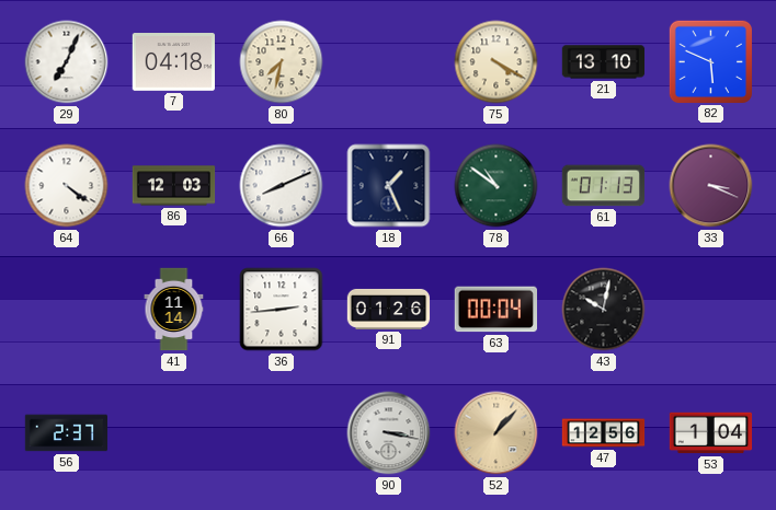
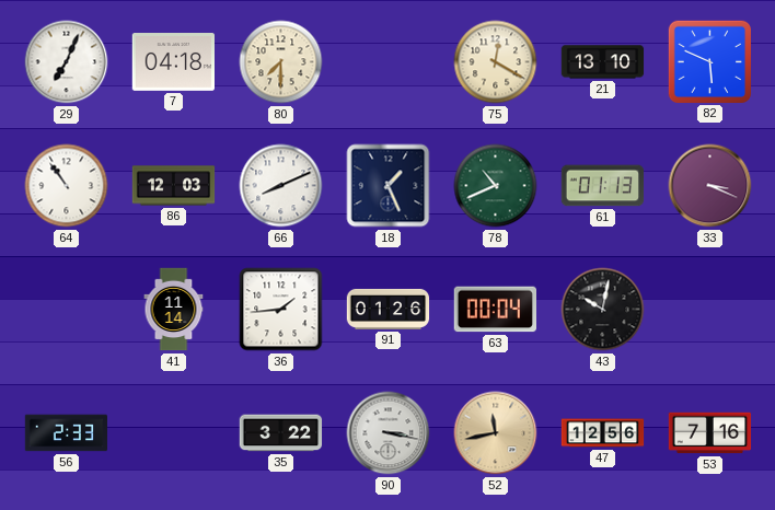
80: 7:32 -> 7:30
75: 4:20 -> 12:20
64: 4:21 -> 10:54
78: 10:51 -> 10:41
36: 2:44 -> 1:44
56: 2:37 -> 2:33
35: none -> 3:22
52: 1:07 -> 11:43
53: 1:04 -> 7:16
